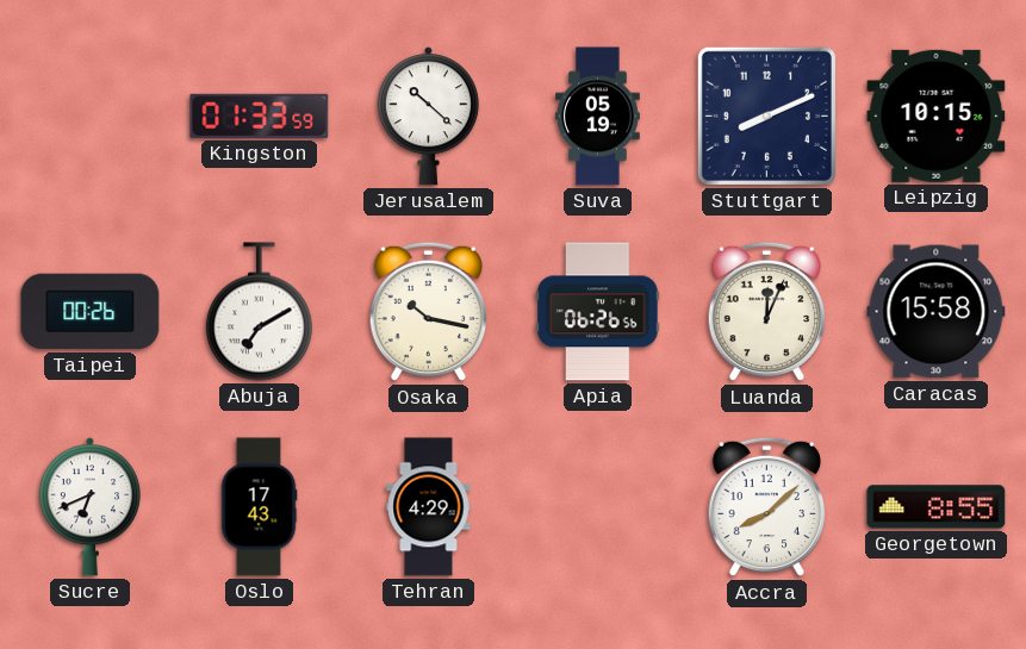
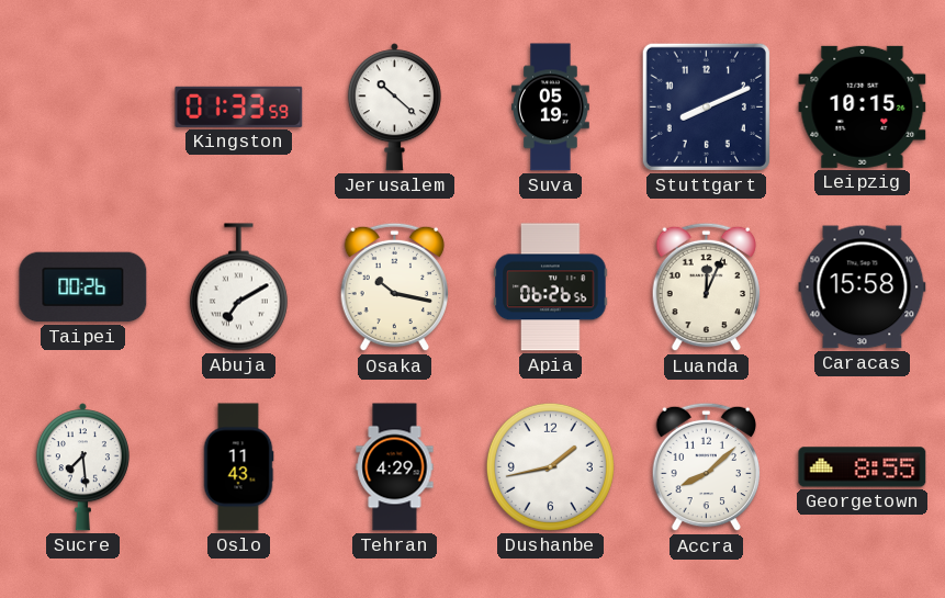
Sucre: 6:41 -> 7:29
Oslo: 17:43 -> 11:43
Dushanbe: none -> 1:43
